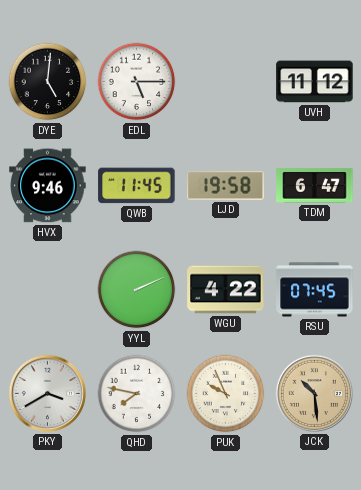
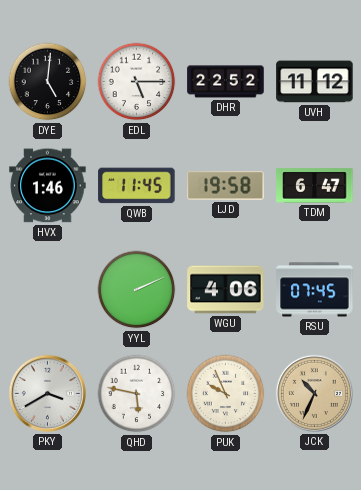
DHR: none -> 22:52
HVX: 9:46 -> 1:46
WGU: 4:22 -> 4:06
QHD: 7:47 -> 5:47
JCK: 10:29 -> 10:34
